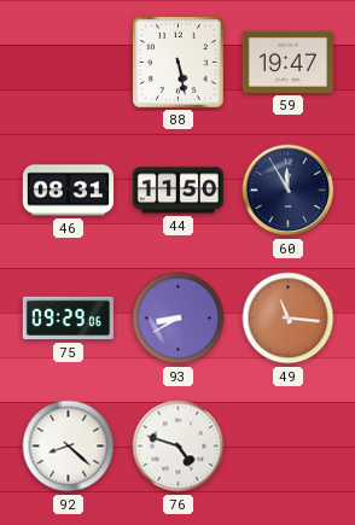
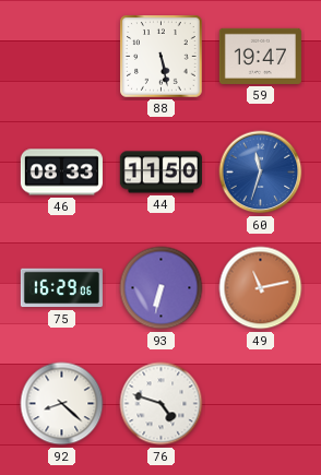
46: 08:31 -> 08:33
60: 11:55 -> 11:33
60 dial: navy -> blue
75: 09:29 -> 16:29
93: 8:40 -> 6:32
49: 11:16 -> 11:13
